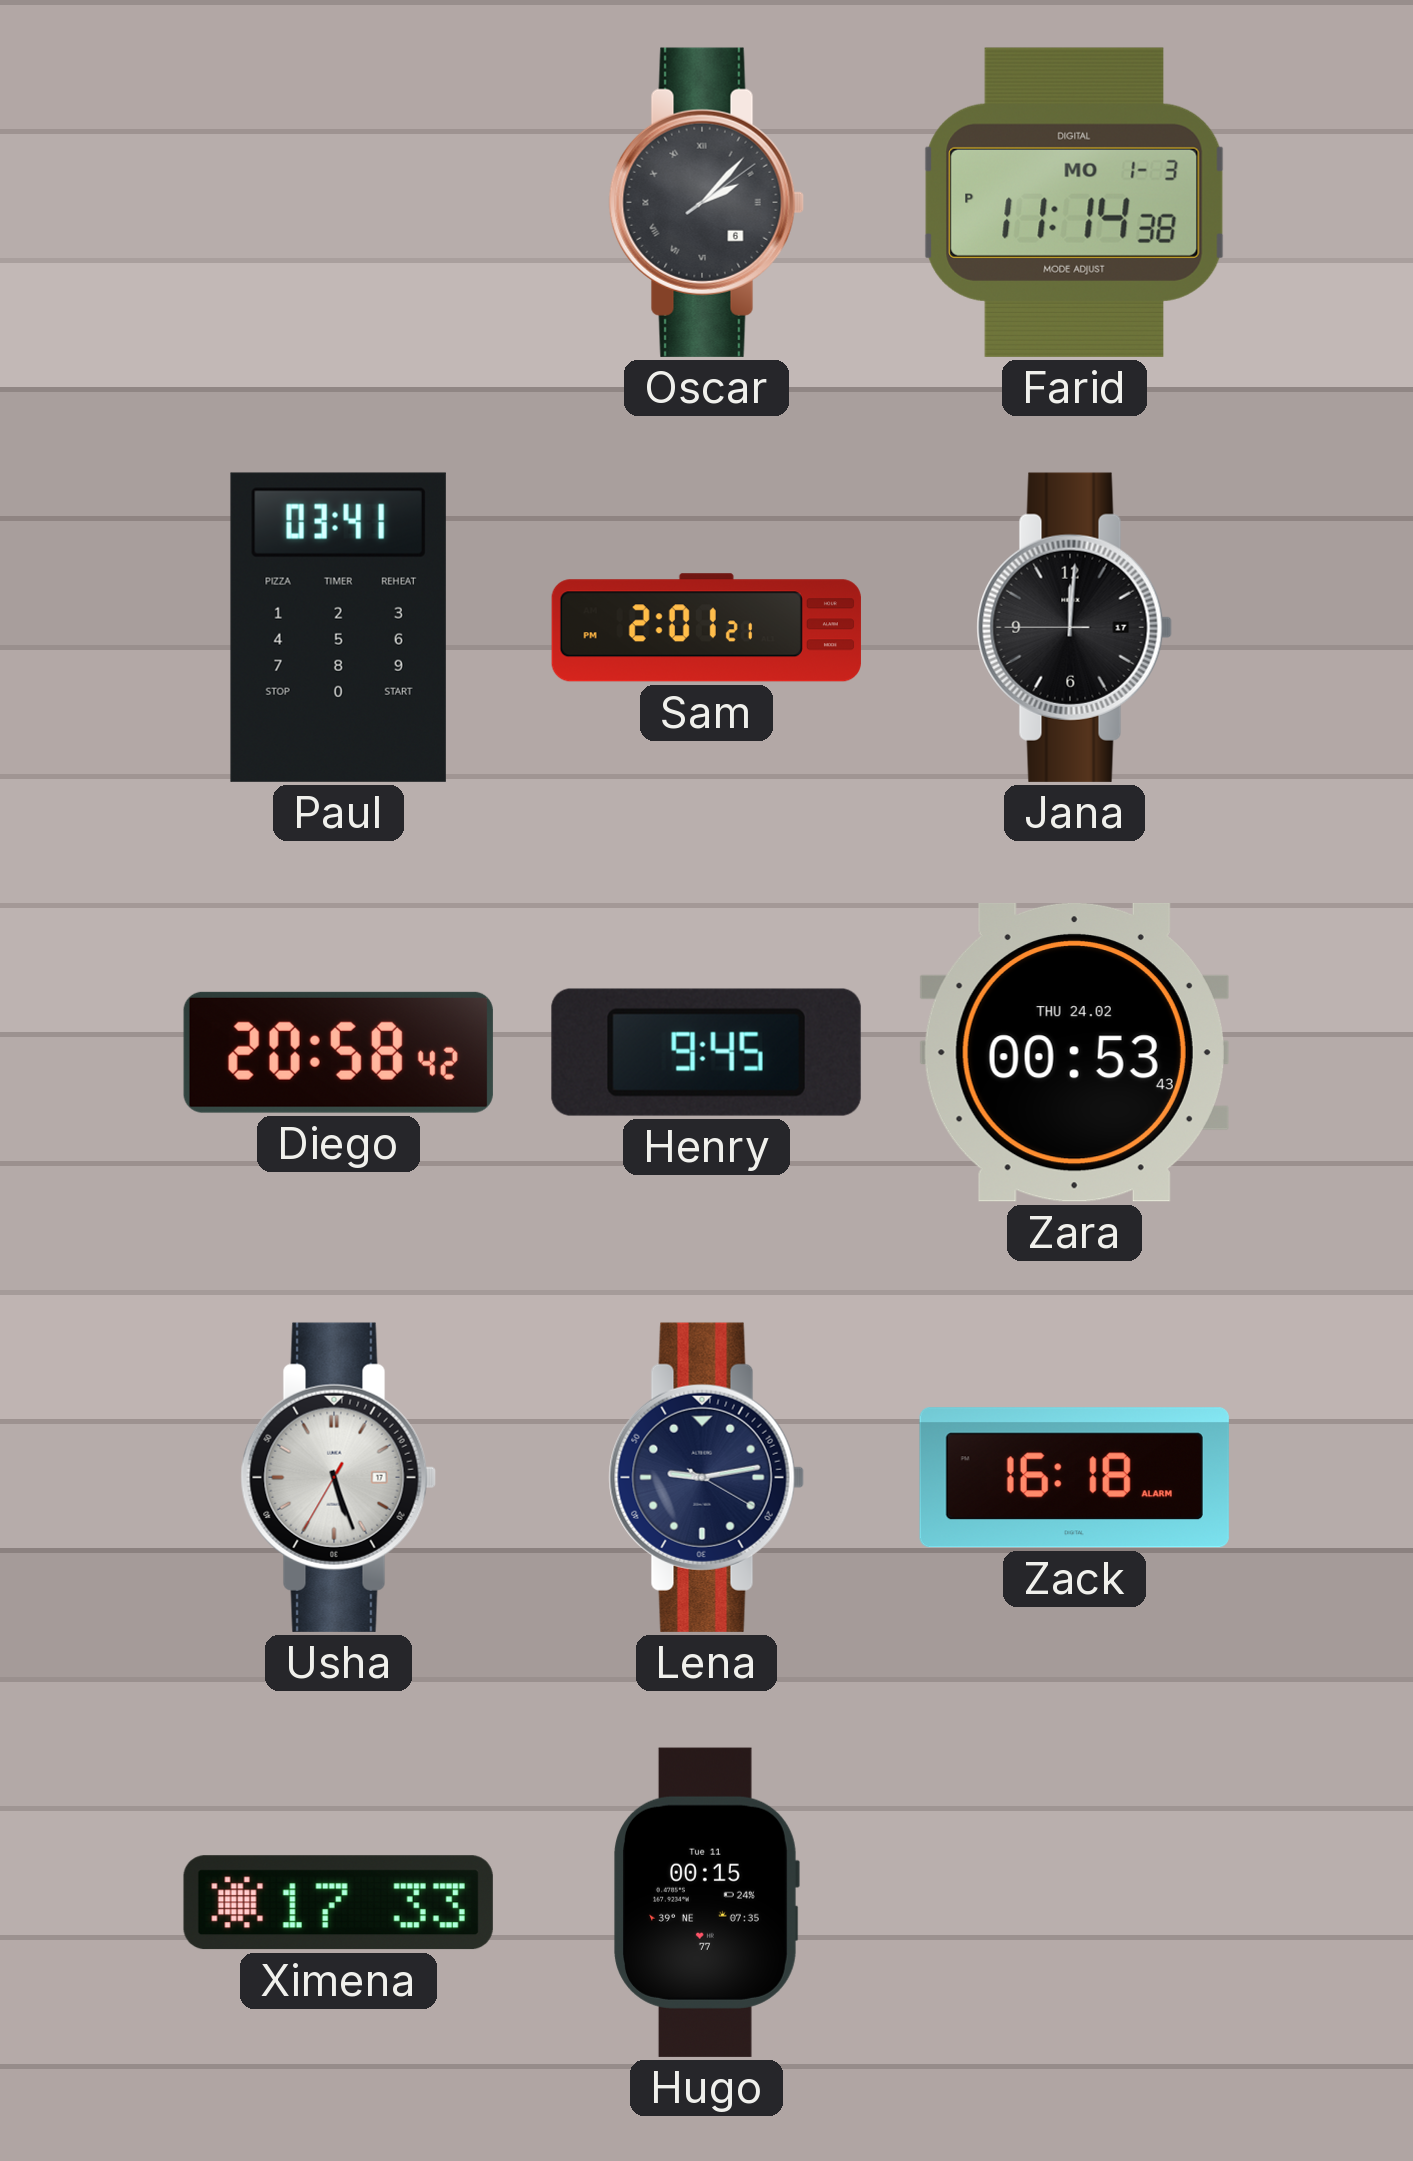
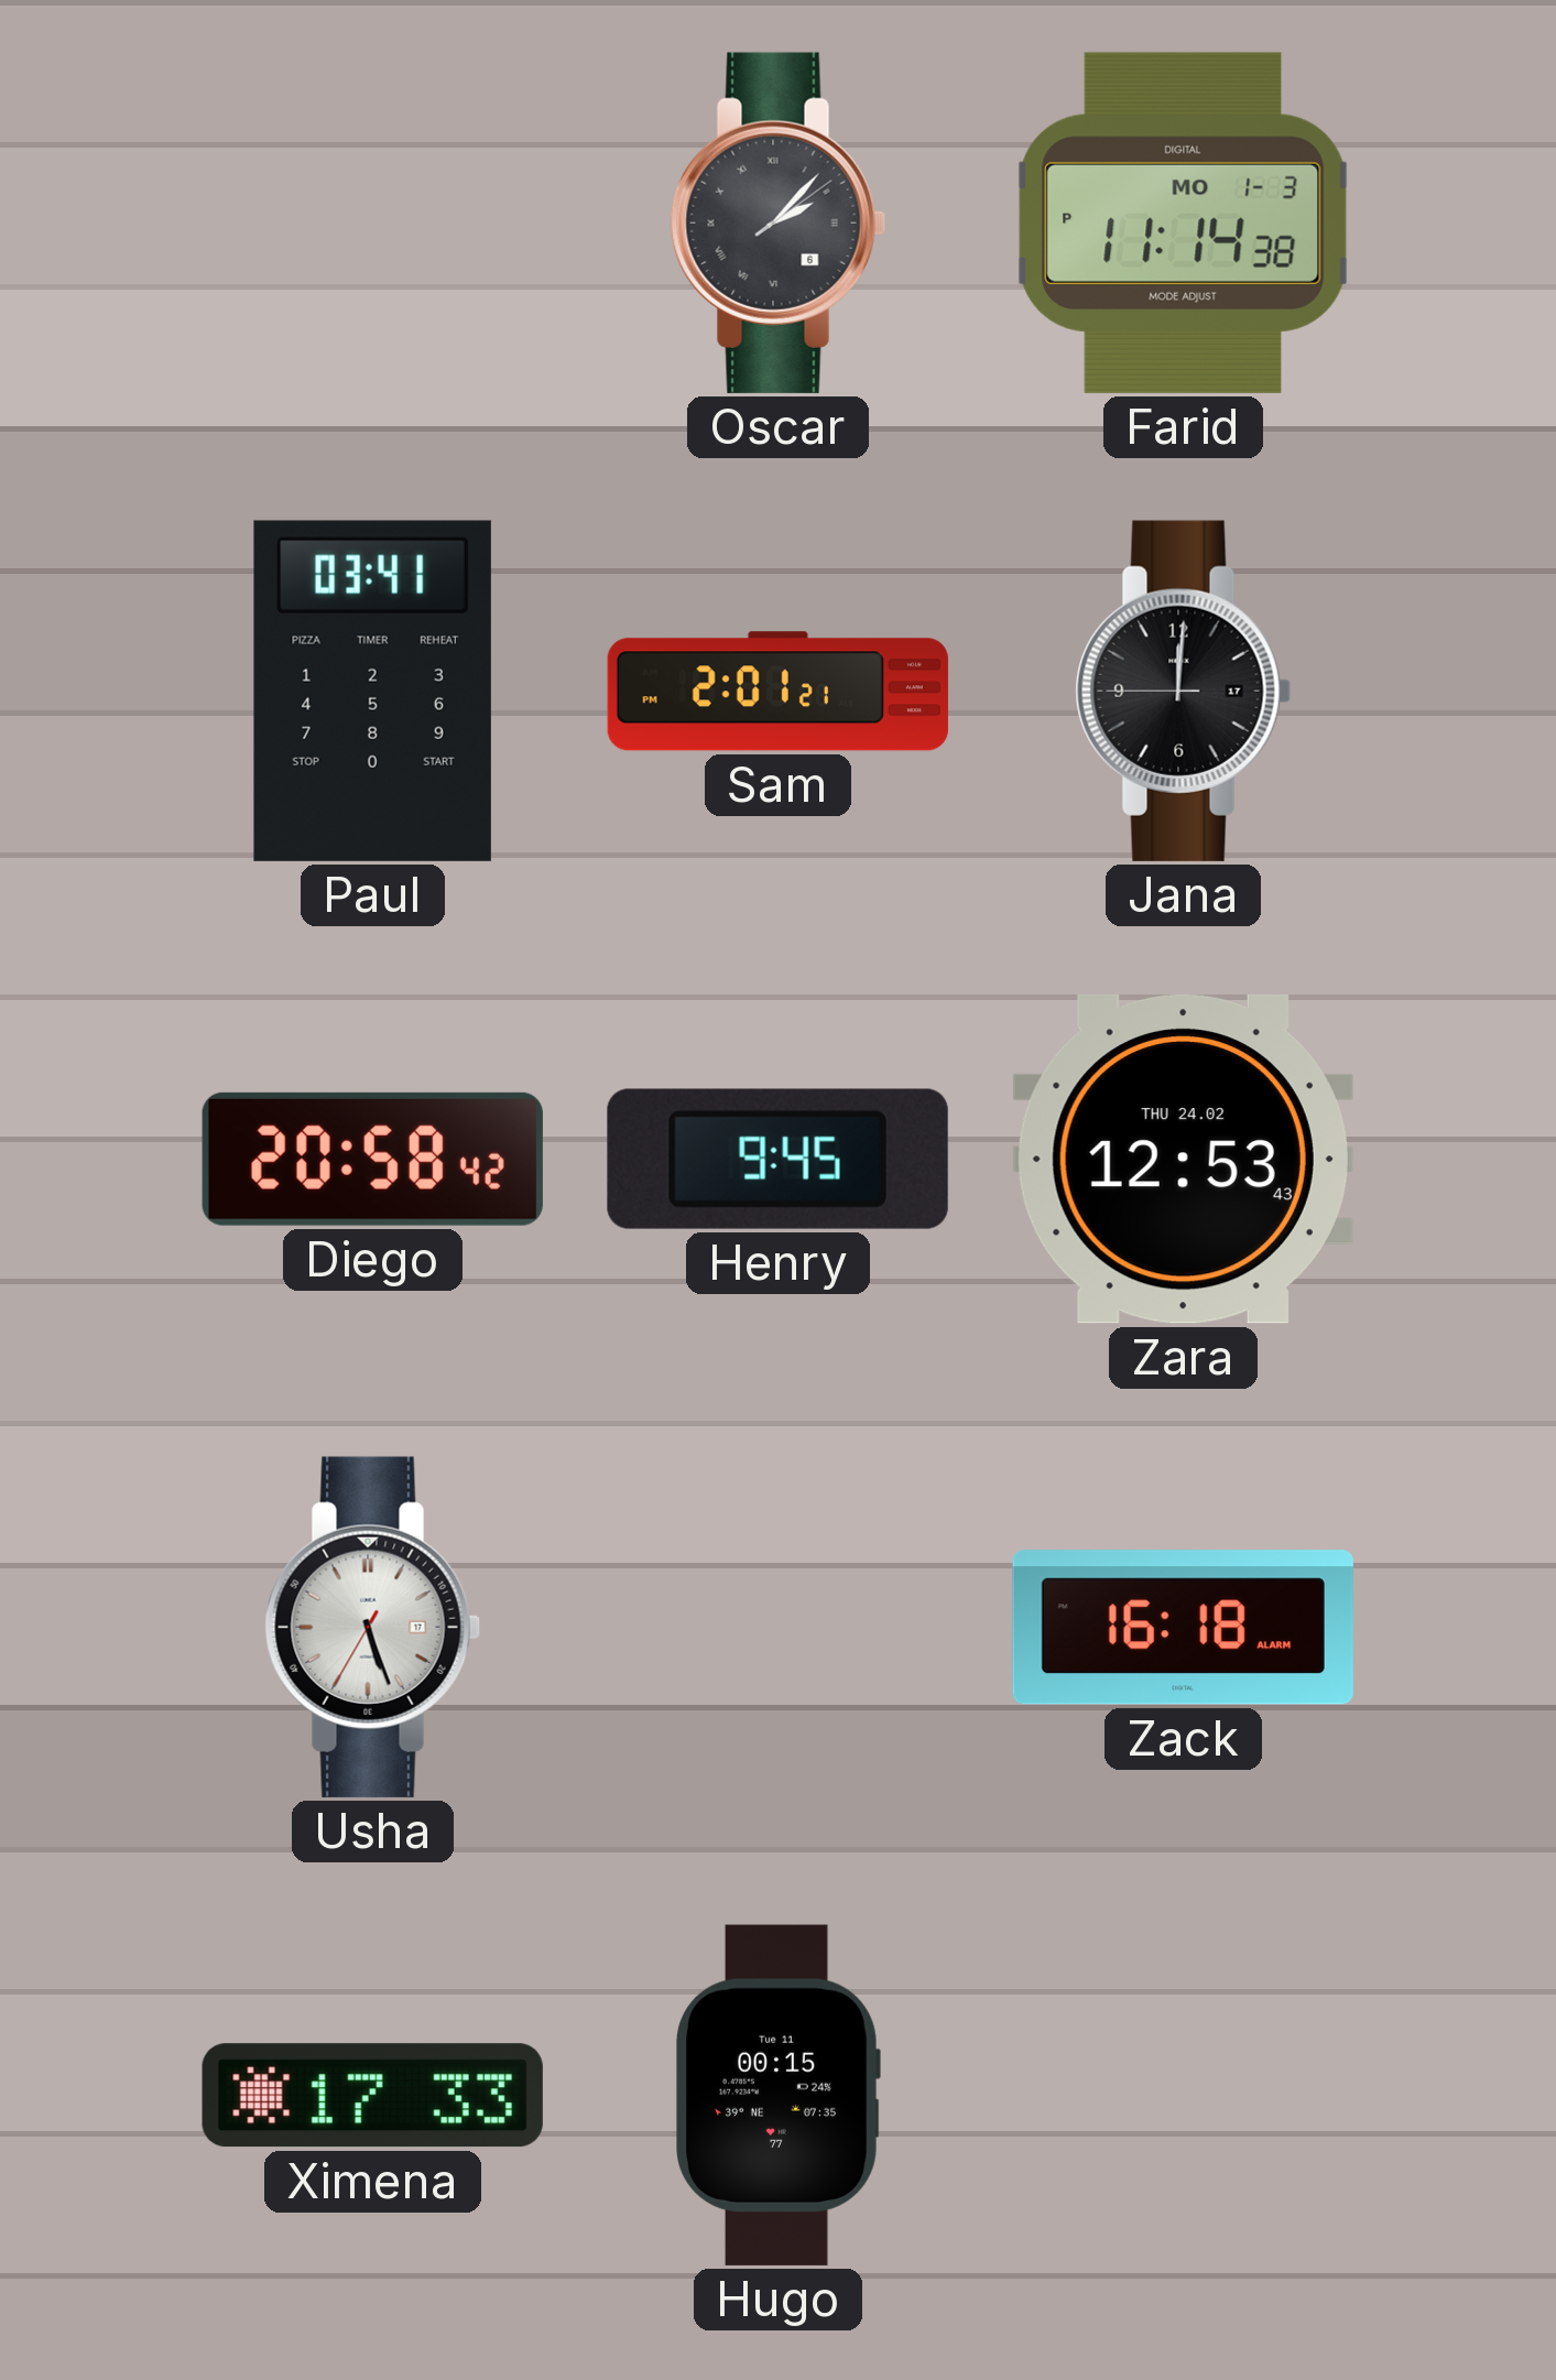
Zara: 00:53 -> 12:53
Lena: 9:13 -> none
